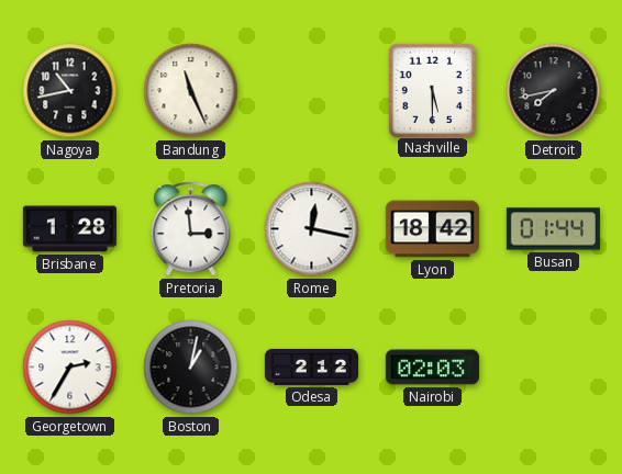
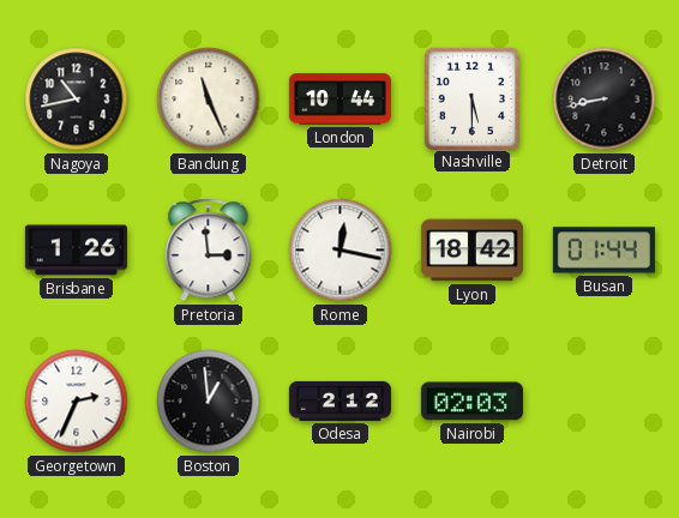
London: none -> 10:44
Detroit: 7:43 -> 8:43
Brisbane: 1:28 -> 1:26
Georgetown: 2:35 -> 2:34
Boston: 1:02 -> 12:59
